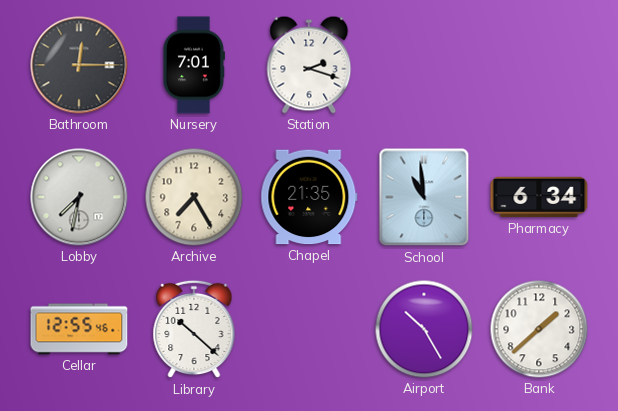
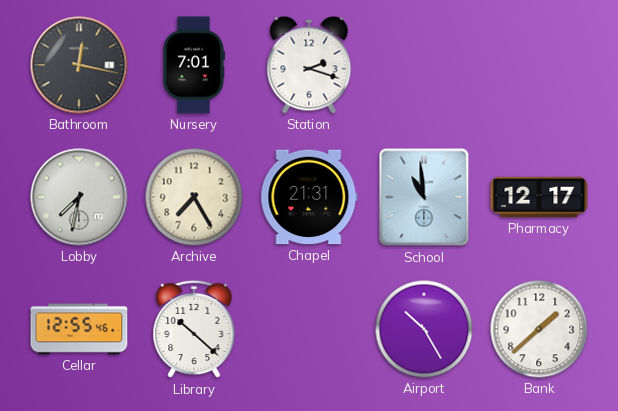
Bathroom: 12:15 -> 12:17
Chapel: 21:35 -> 21:31
Pharmacy: 6:34 -> 12:17
